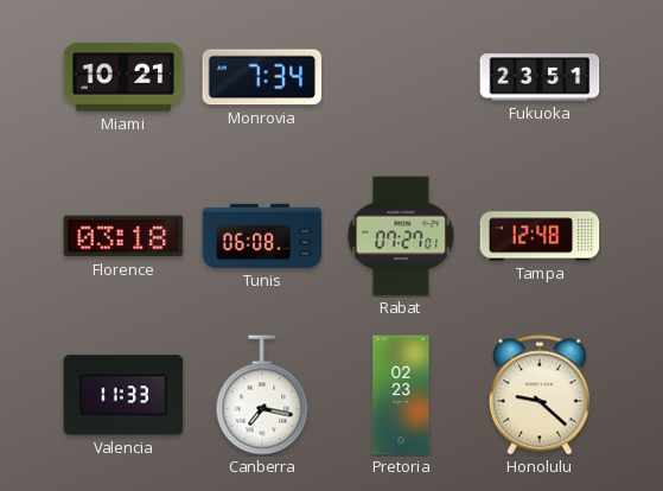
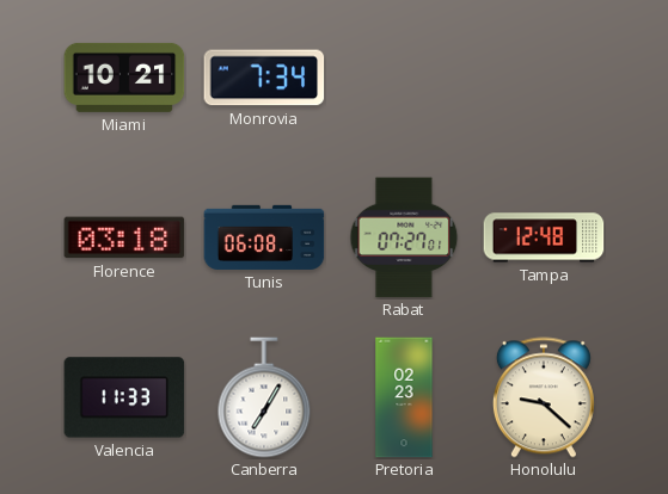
Fukuoka: 23:51 -> none
Canberra: 7:17 -> 7:05
